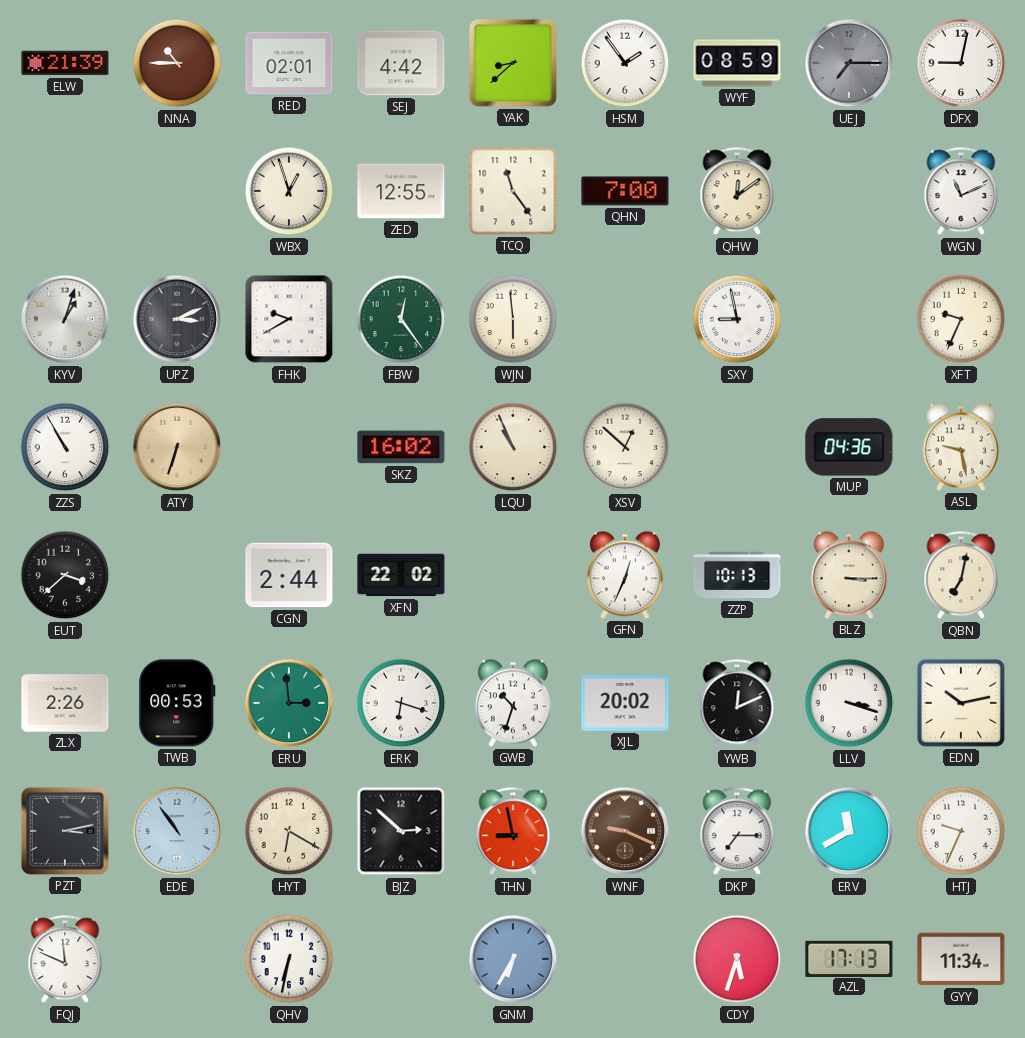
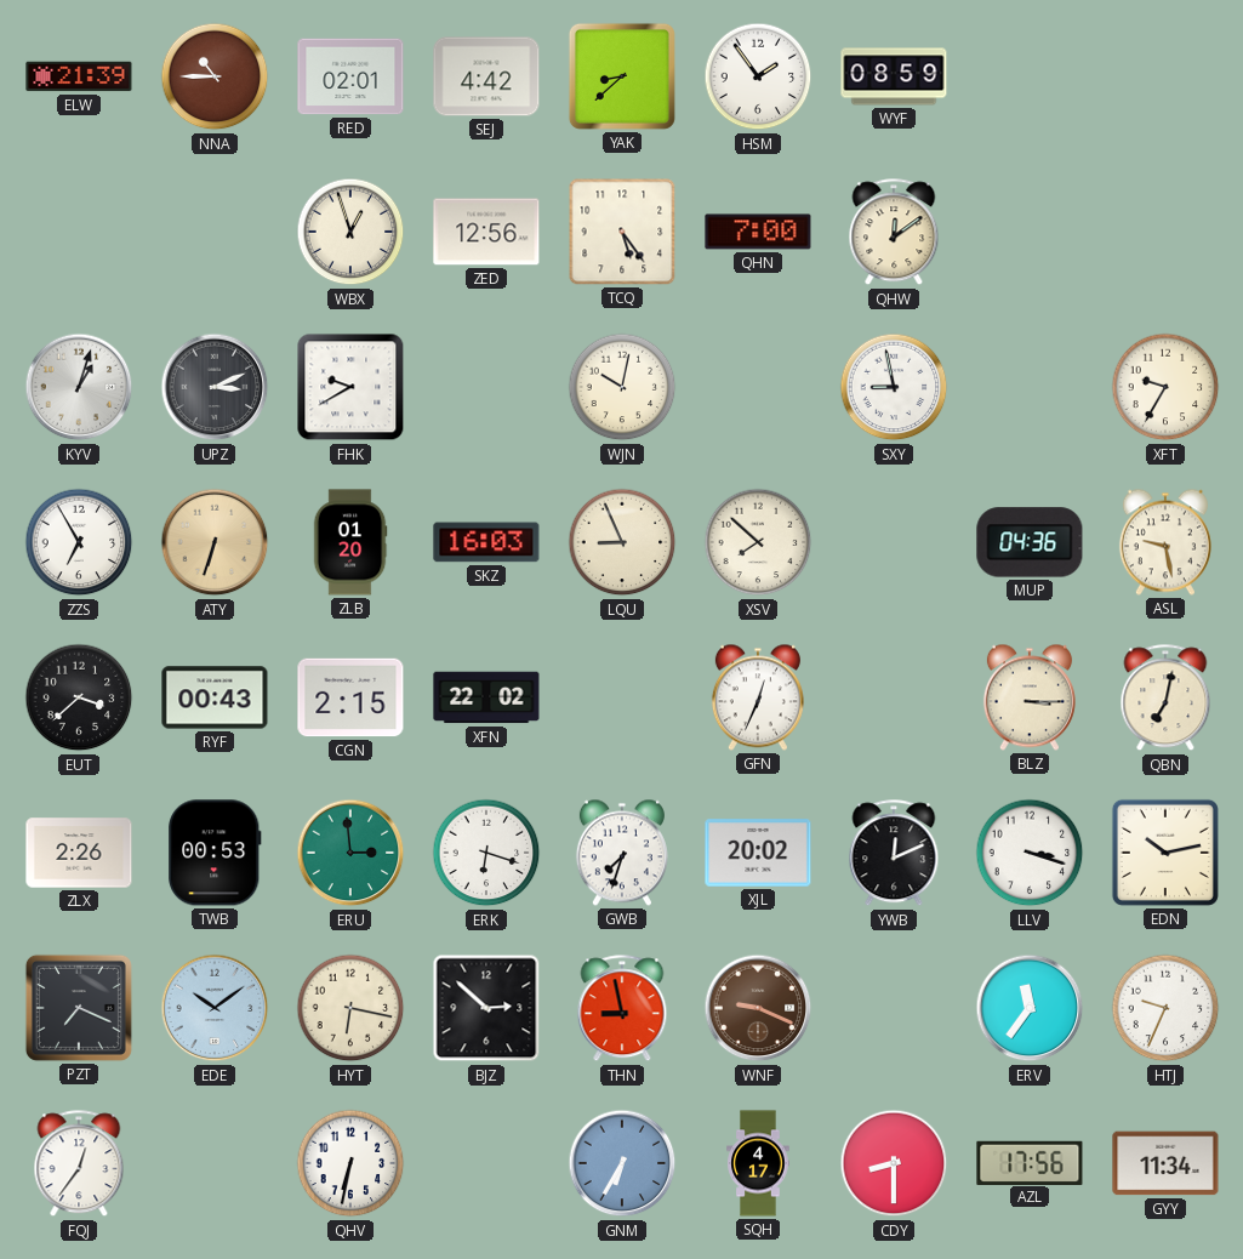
UEJ: 7:15 -> none
DFX: 9:02 -> none
ZED: 12:55 -> 12:56
TCQ: 11:24 -> 5:24
WGN: 11:11 -> none
FBW: 12:24 -> none
WJN: 5:59 -> 10:02
XFT: 9:34 -> 9:35
ZZS: 10:55 -> 6:55
ZLB: none -> 01:20
SKZ: 16:02 -> 16:03
LQU: 10:56 -> 8:56
XSV: 12:52 -> 7:52
RYF: none -> 00:43
CGN: 2:44 -> 2:15
ZZP: 10:13 -> none
GWB: 10:33 -> 7:33
PZT: 3:13 -> 7:19
EDE: 10:54 -> 10:09
HYT: 6:20 -> 6:17
DKP: 7:15 -> none
ERV: 11:40 -> 11:36
FQJ: 11:49 -> 12:36
SQH: none -> 4:17
CDY: 5:33 -> 8:30
AZL: 17:13 -> 17:56
